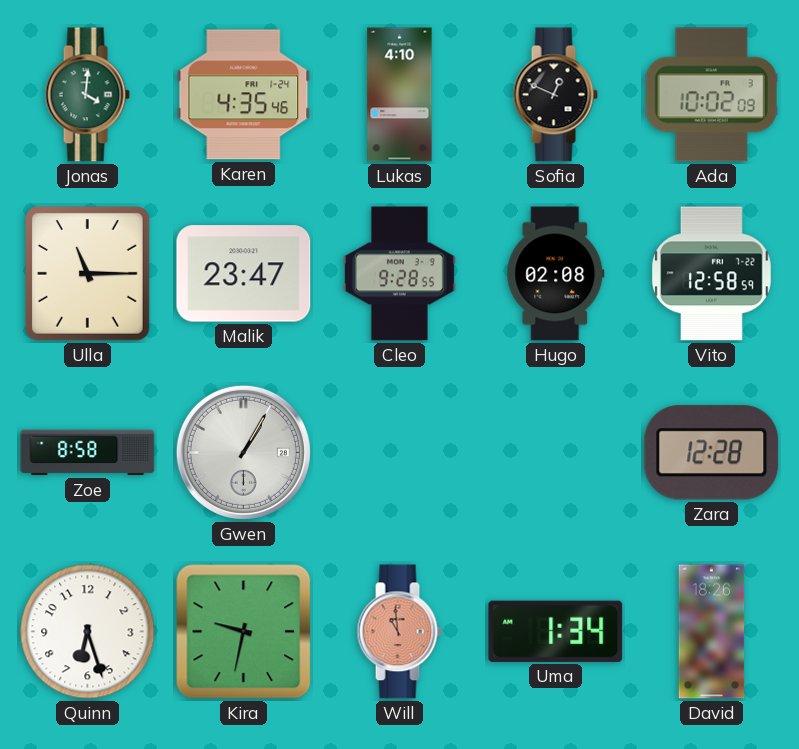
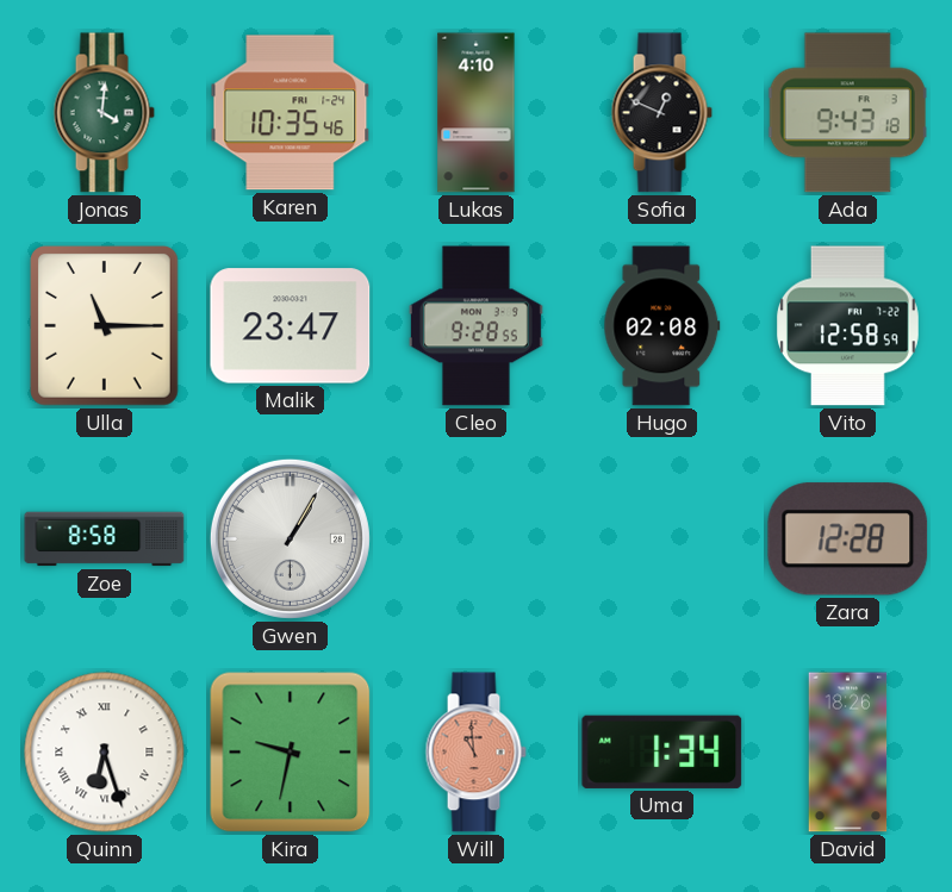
Karen: 4:35 -> 10:35
Ada: 10:02 -> 9:43
Quinn numerals: Arabic -> Roman
